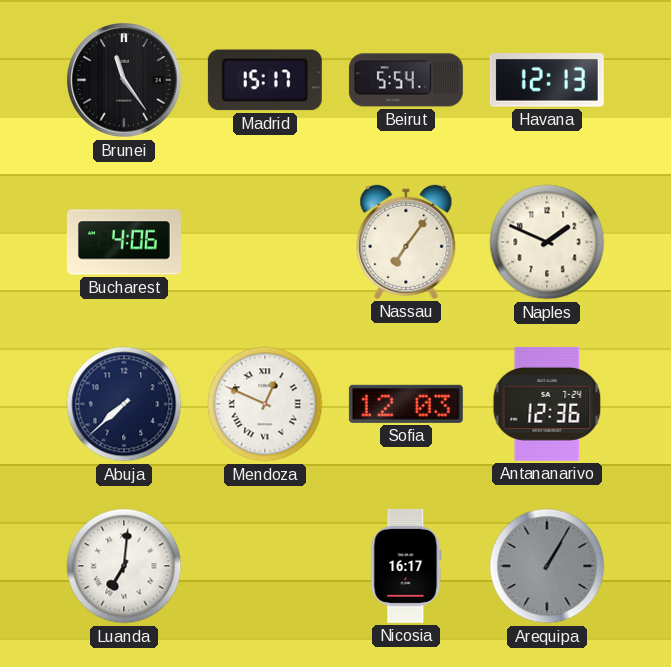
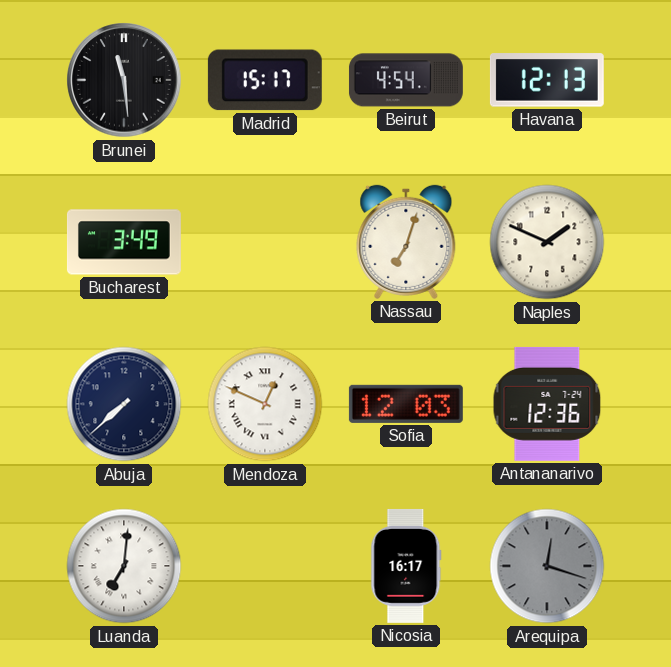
Brunei: 11:24 -> 11:29
Beirut: 5:54 -> 4:54
Bucharest: 4:06 -> 3:49
Nassau: 7:06 -> 7:03
Arequipa: 1:05 -> 12:18
